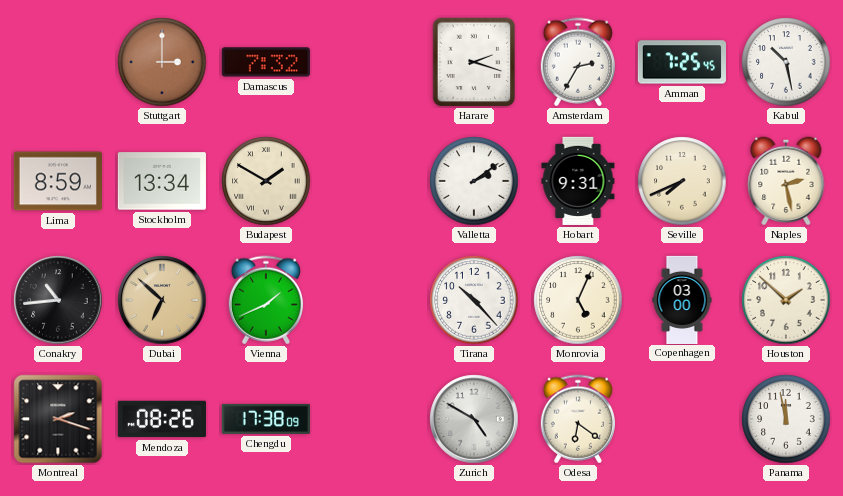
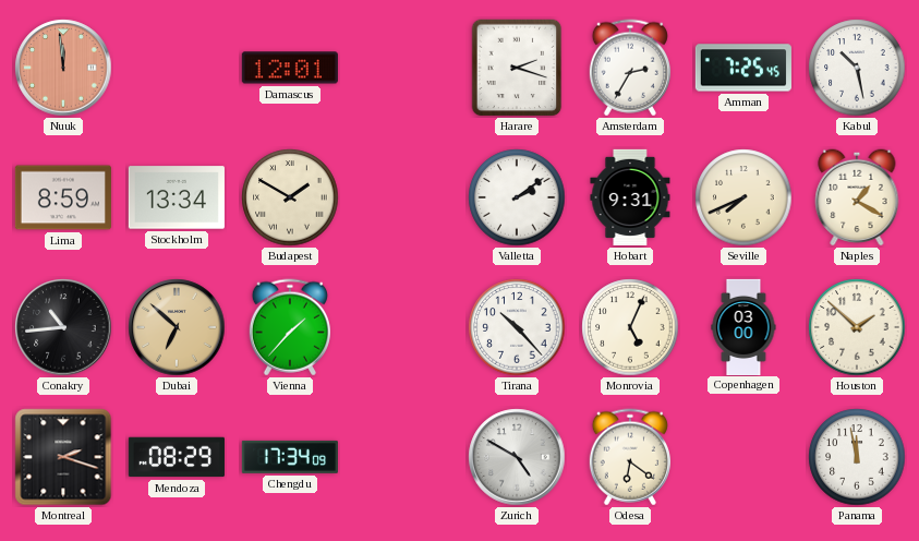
Nuuk: none -> 11:59
Stuttgart: 3:00 -> none
Damascus: 7:32 -> 12:01
Naples: 2:28 -> 1:20
Vienna: 1:41 -> 1:37
Mendoza: 08:26 -> 08:29
Chengdu: 17:38 -> 17:34
